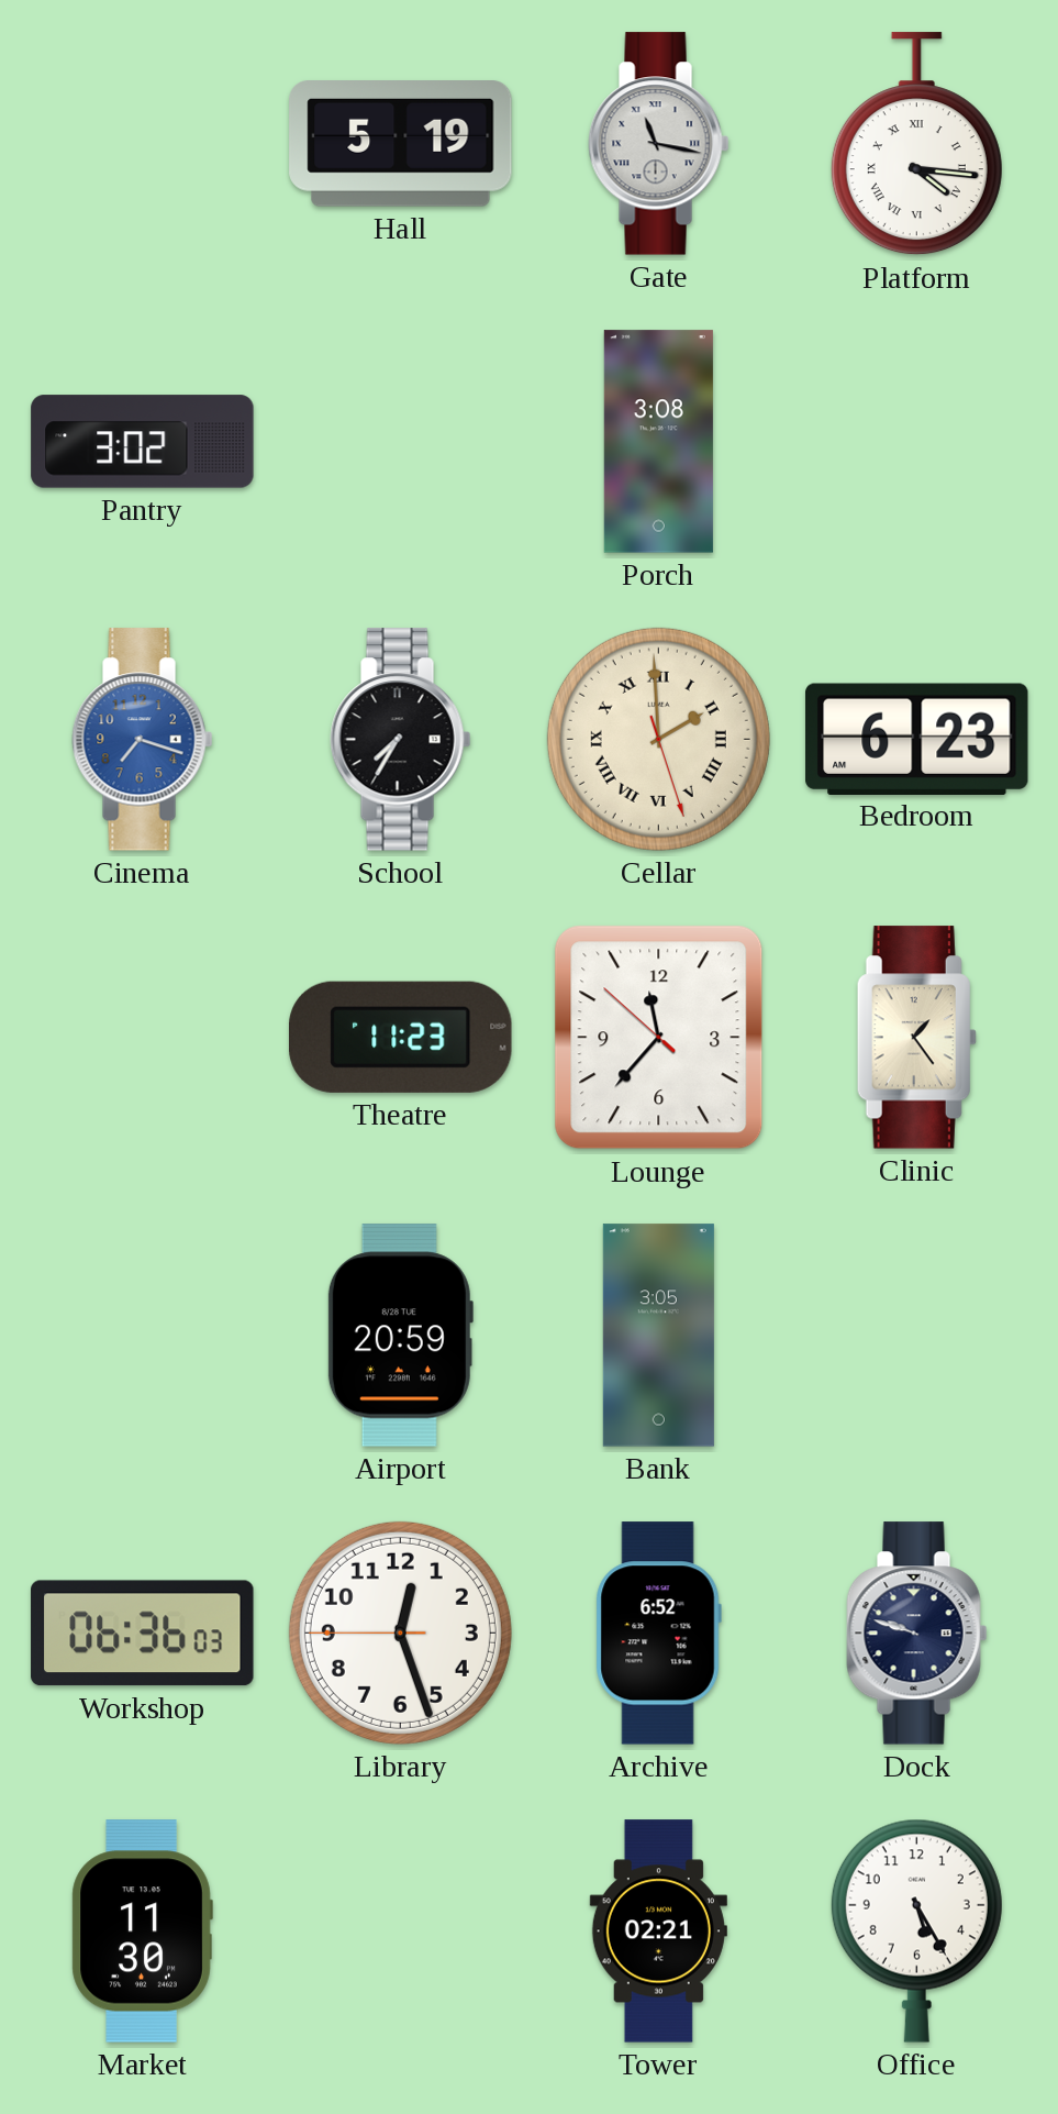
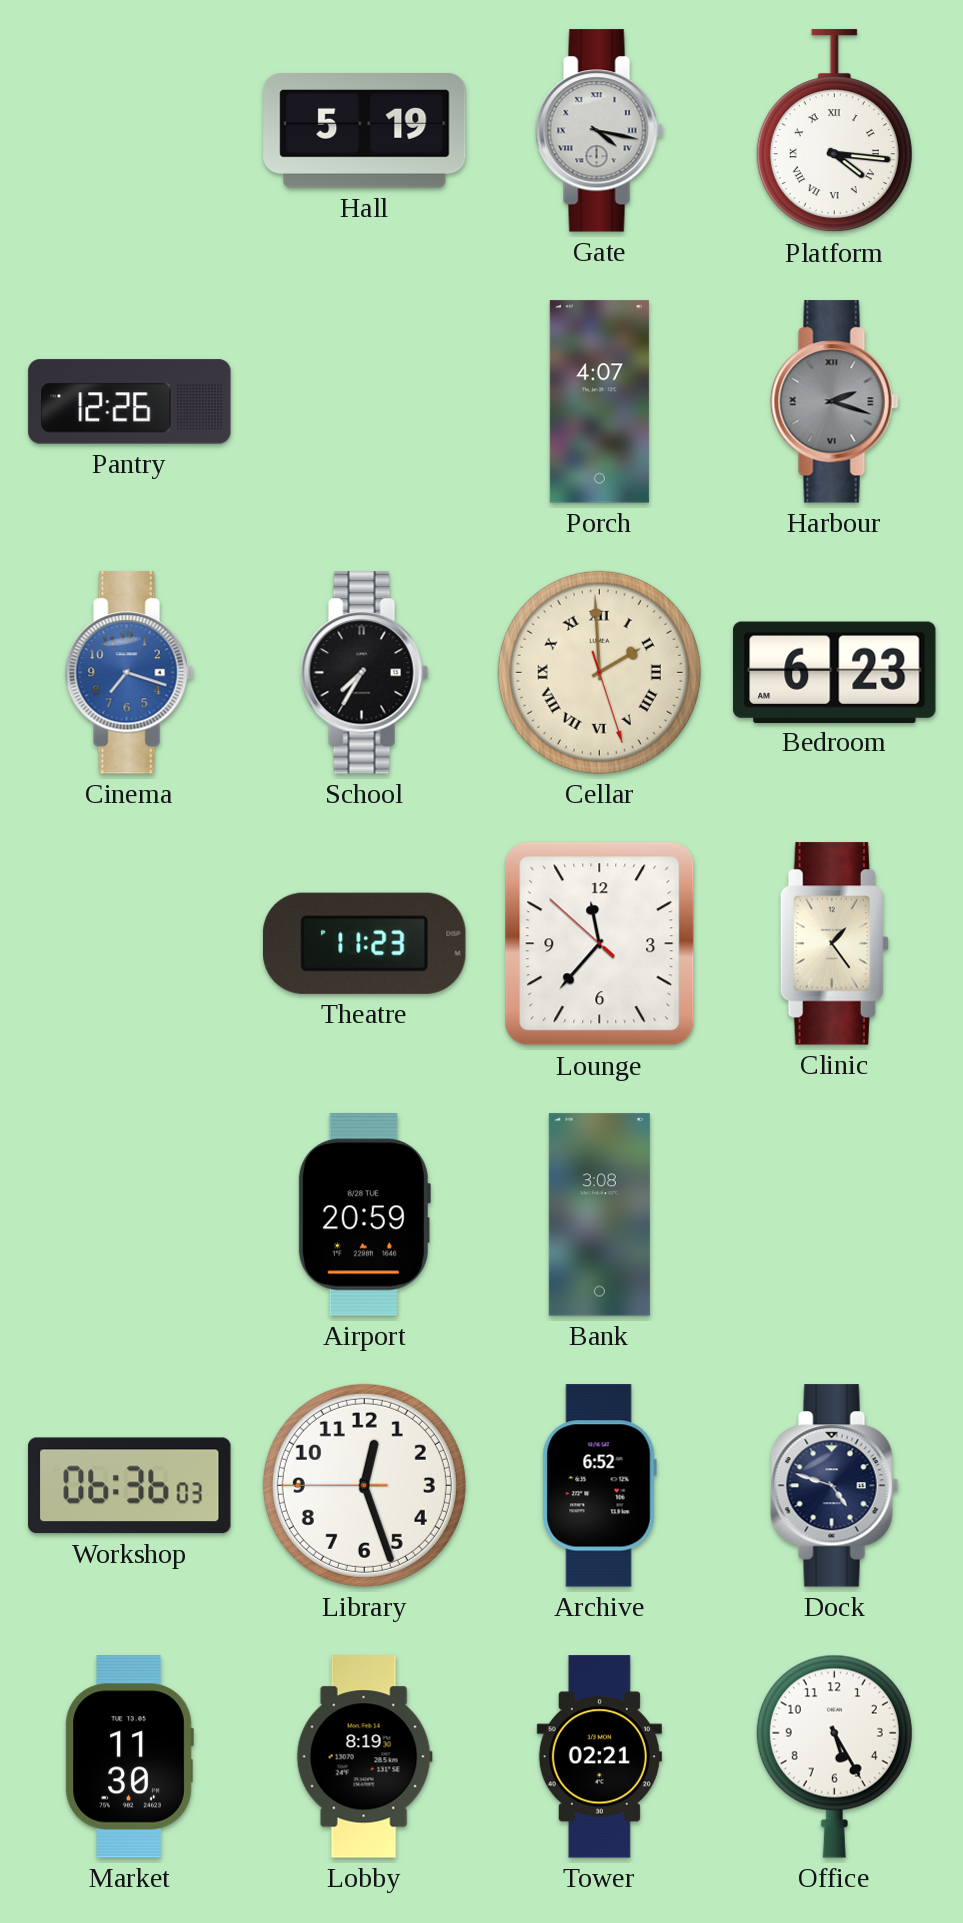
Gate: 11:17 -> 4:17
Pantry: 3:02 -> 12:26
Porch: 3:08 -> 4:07
Harbour: none -> 2:18
Bank: 3:05 -> 3:08
Dock: 9:48 -> 4:48
Lobby: none -> 8:19
